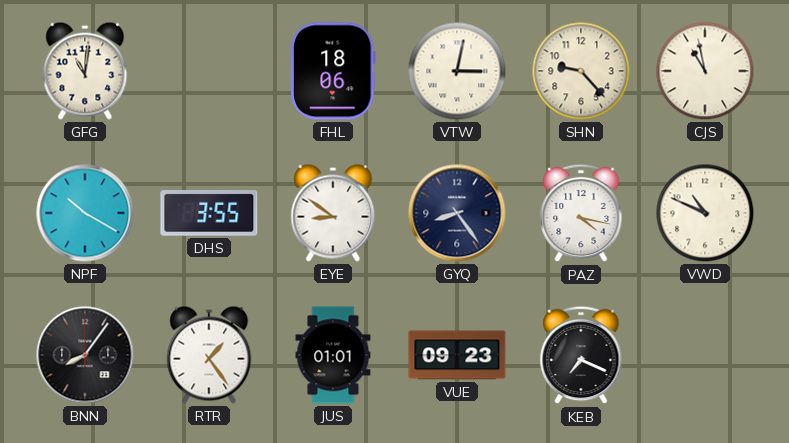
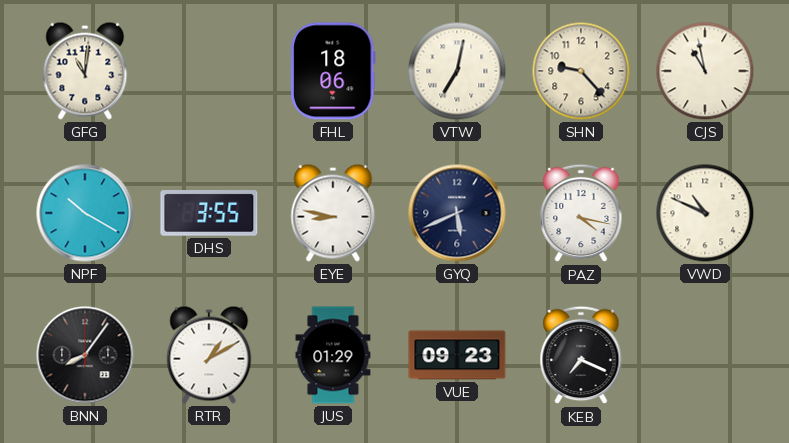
VTW: 3:02 -> 7:02
EYE: 8:51 -> 8:47
GYQ: 8:24 -> 5:41
RTR: 1:24 -> 1:10
JUS: 01:01 -> 01:29
